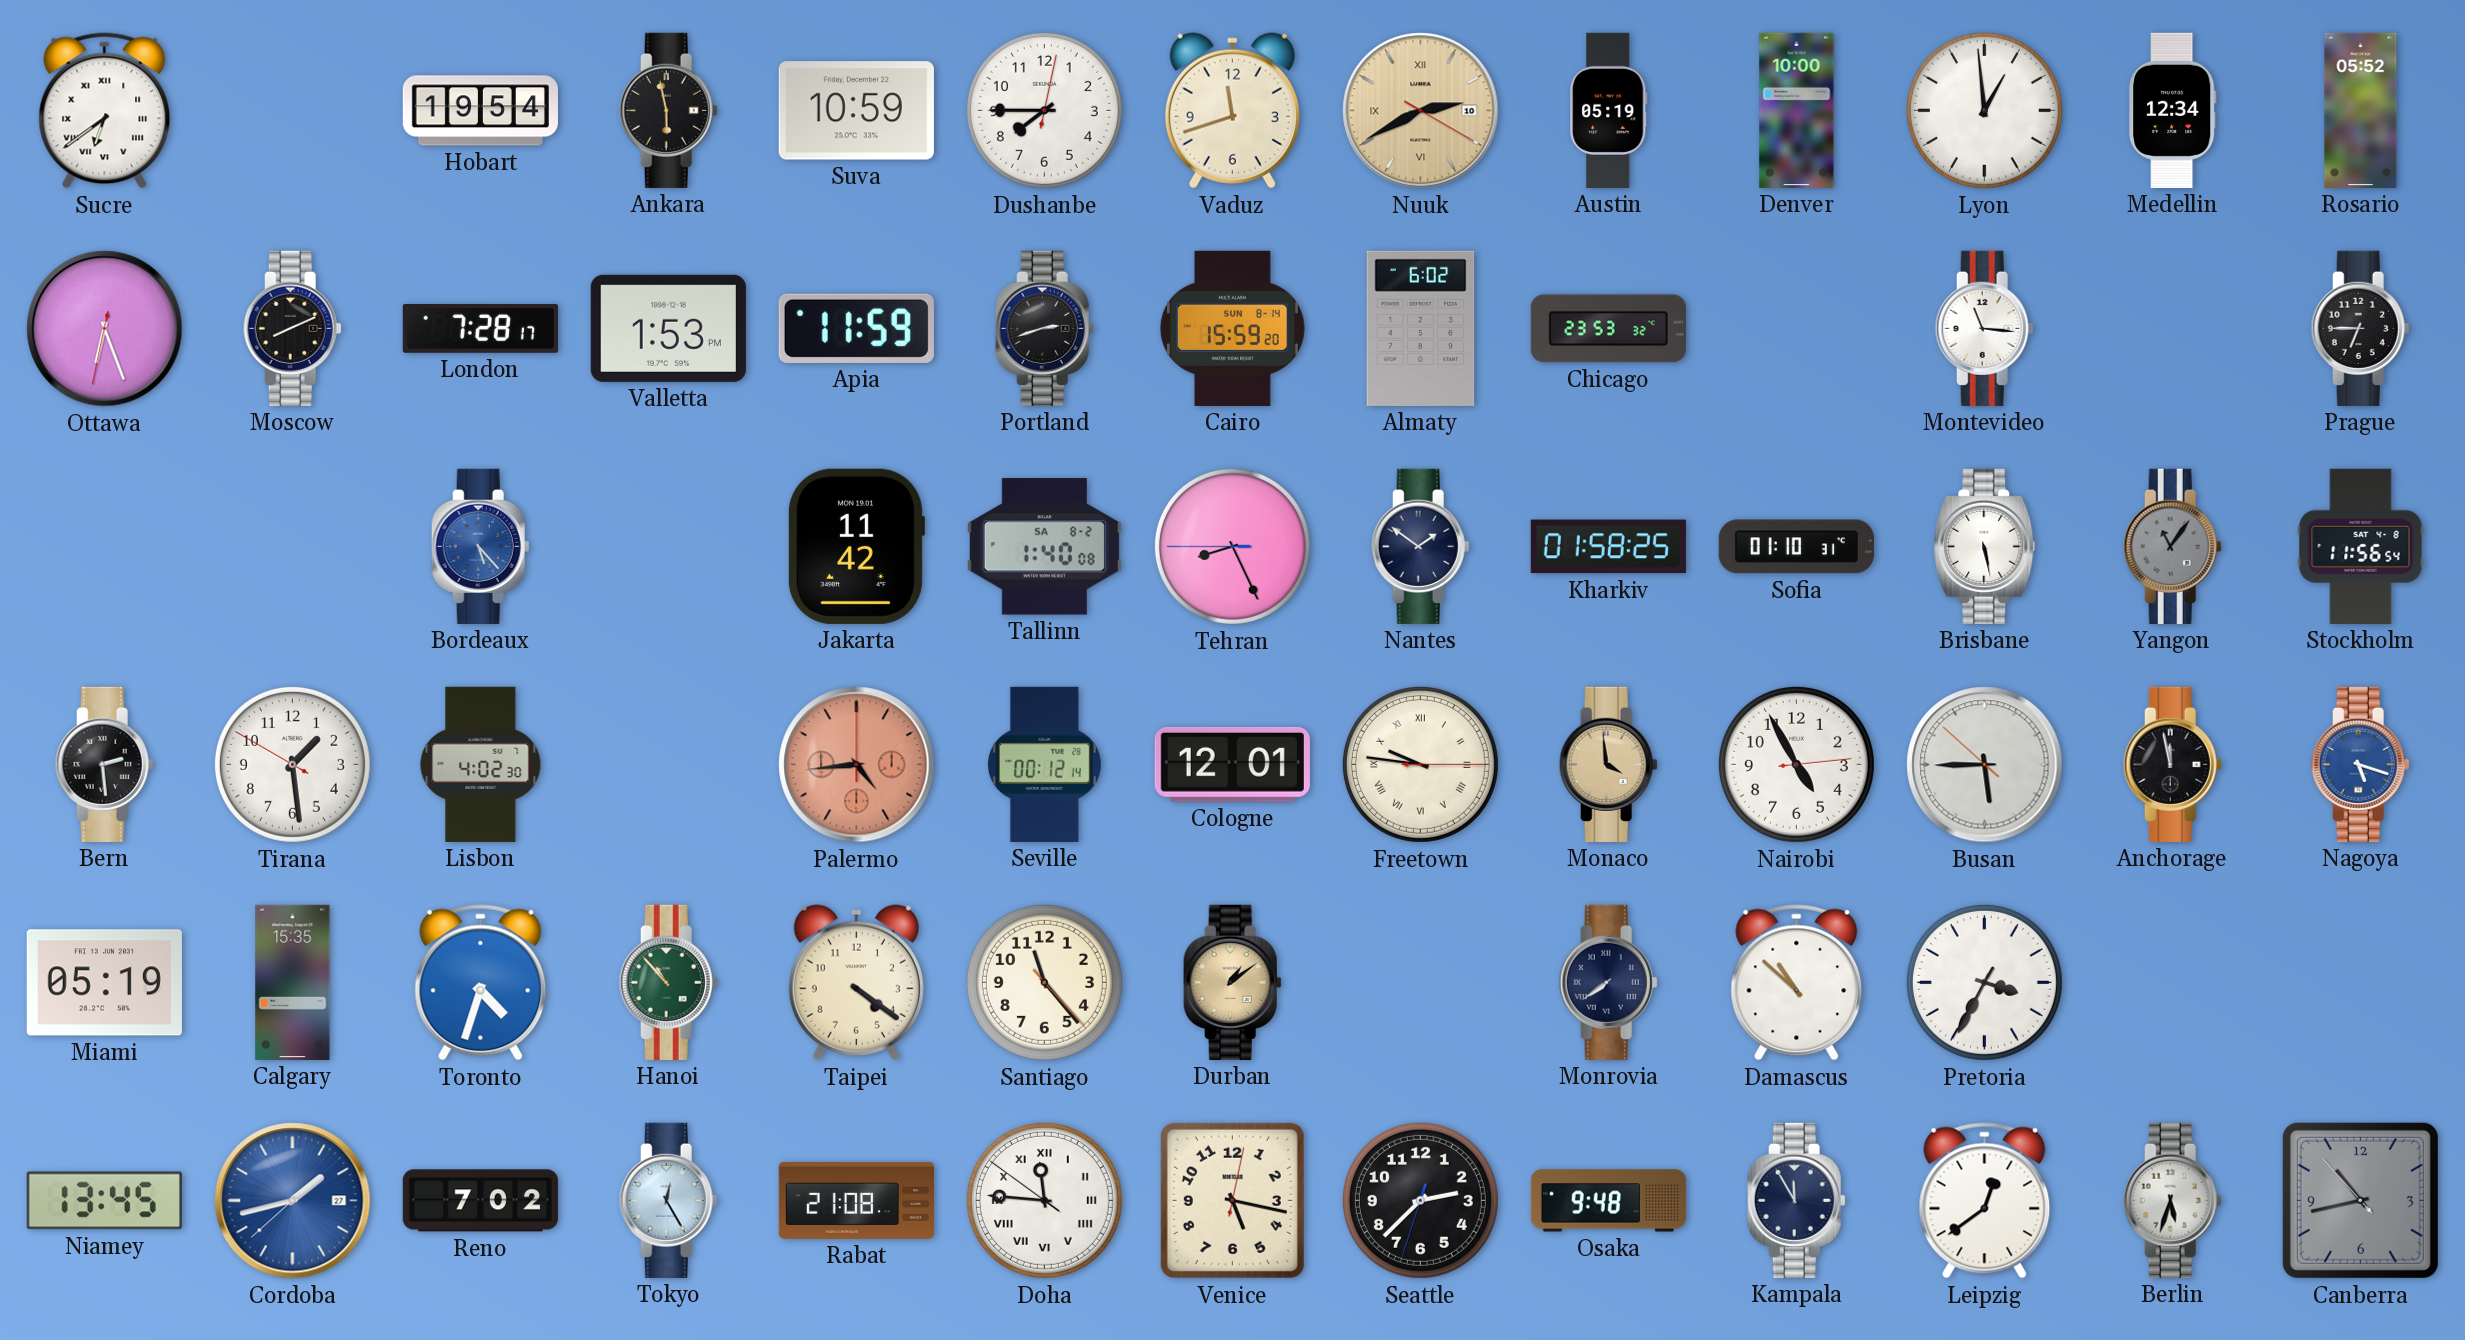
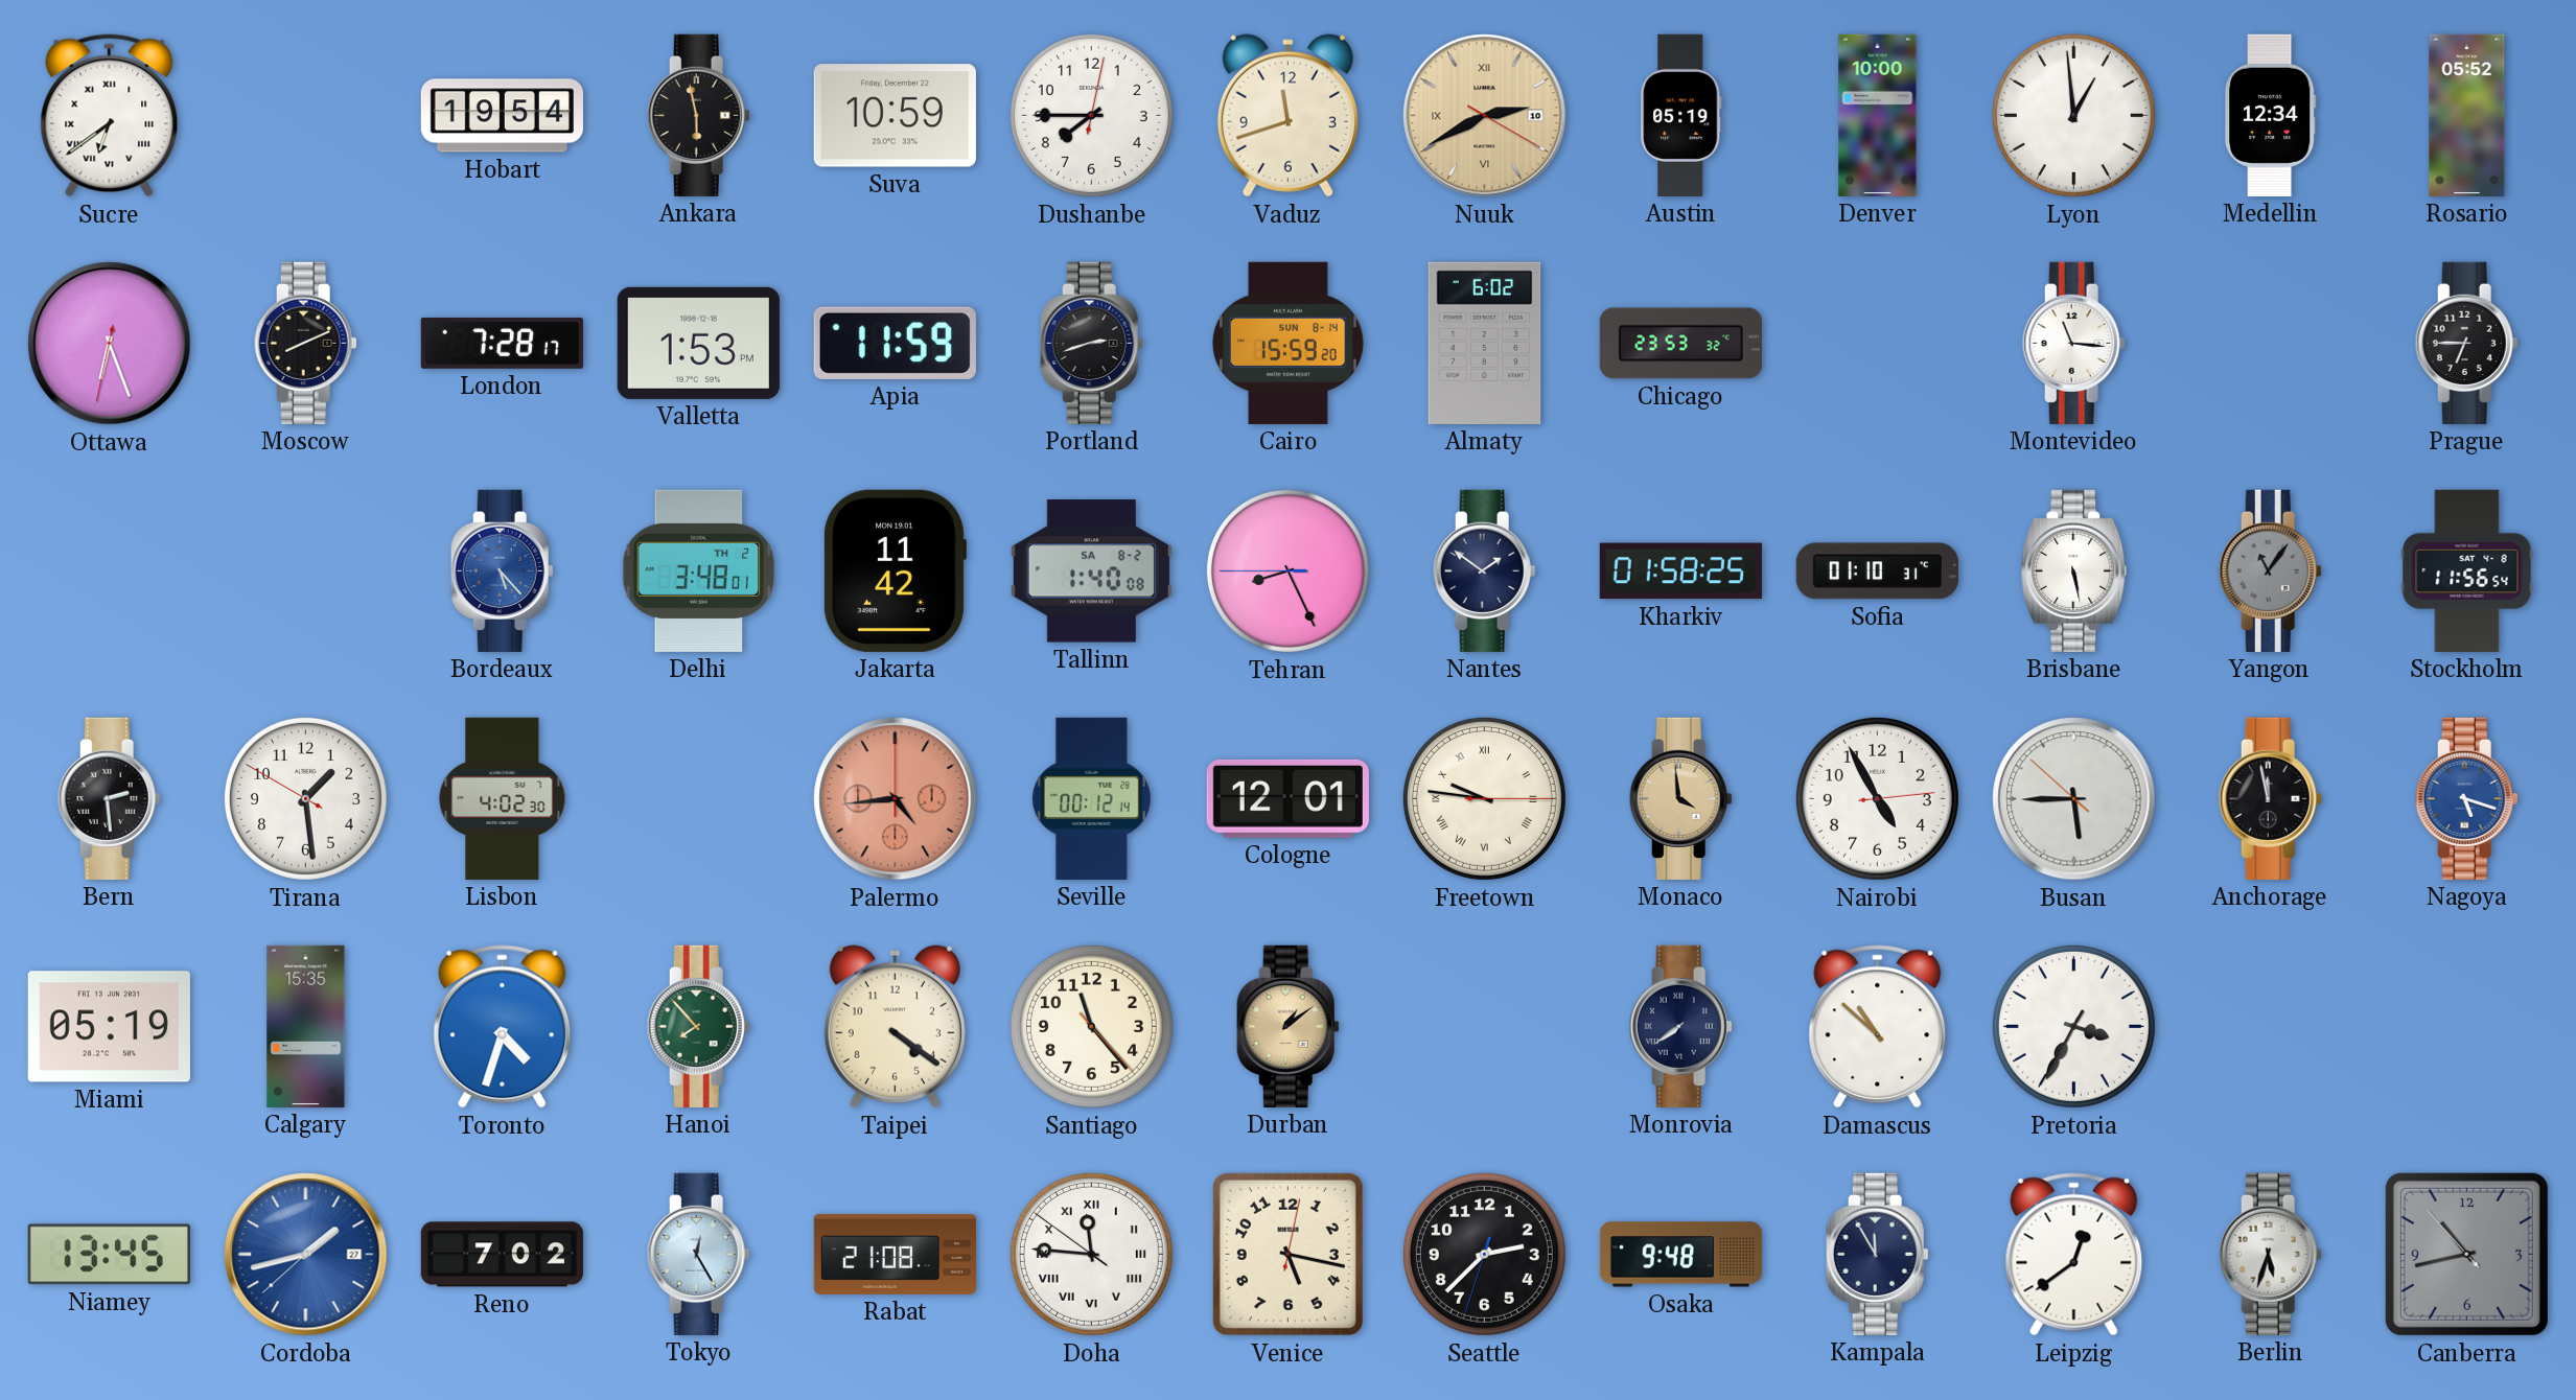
Delhi: none -> 3:48
Hanoi: 10:53 -> 7:53
